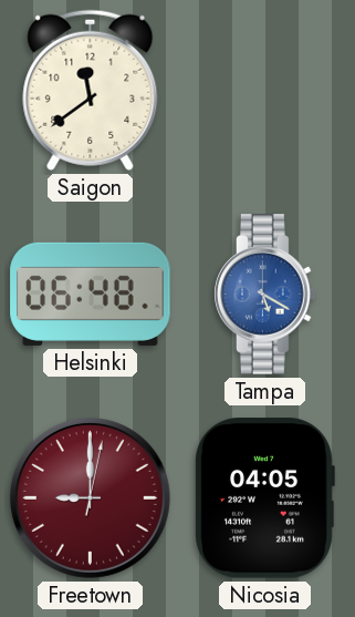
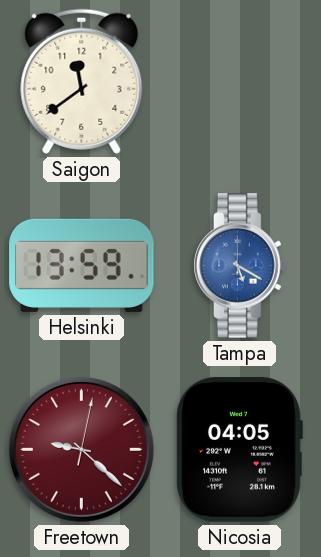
Helsinki: 06:48 -> 13:59
Freetown: 9:00 -> 9:22
